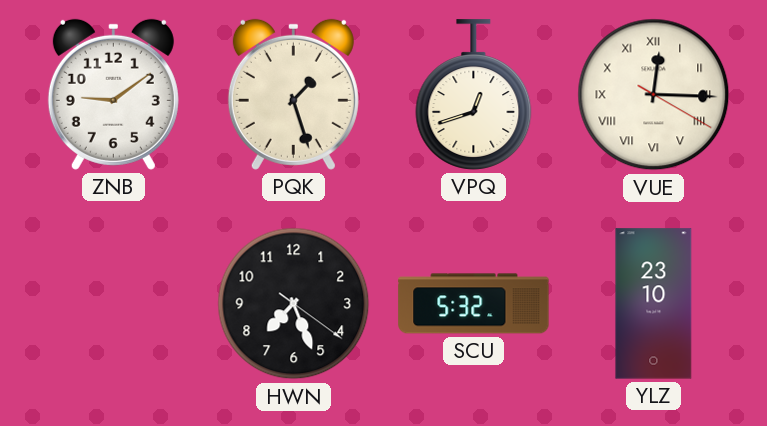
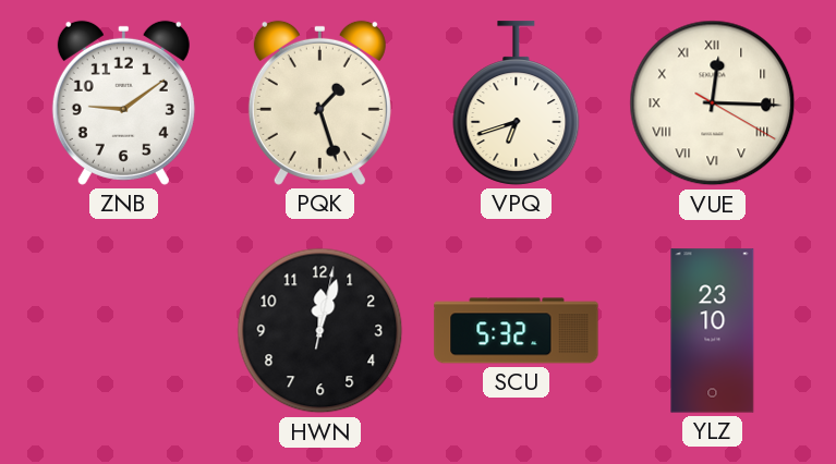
VPQ: 12:42 -> 6:42
HWN: 7:26 -> 12:03
